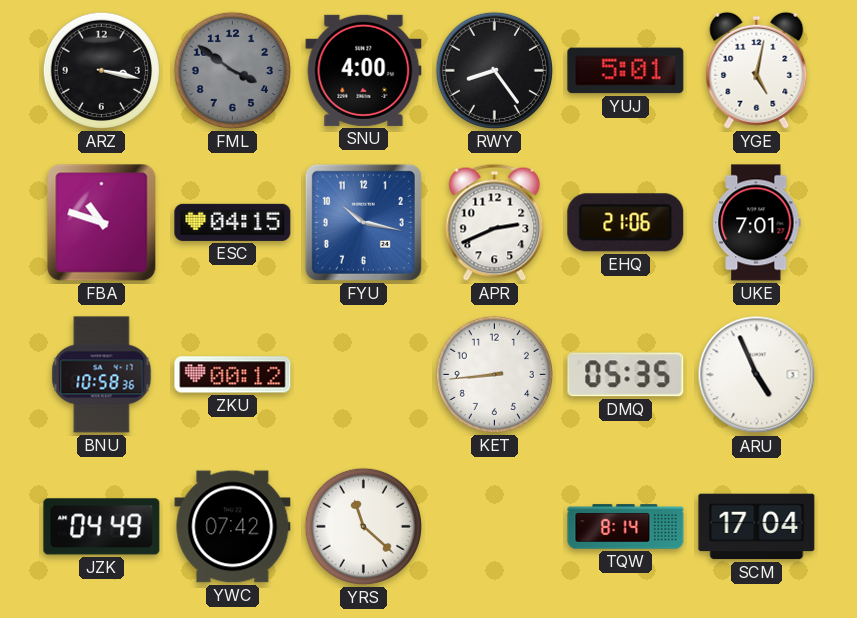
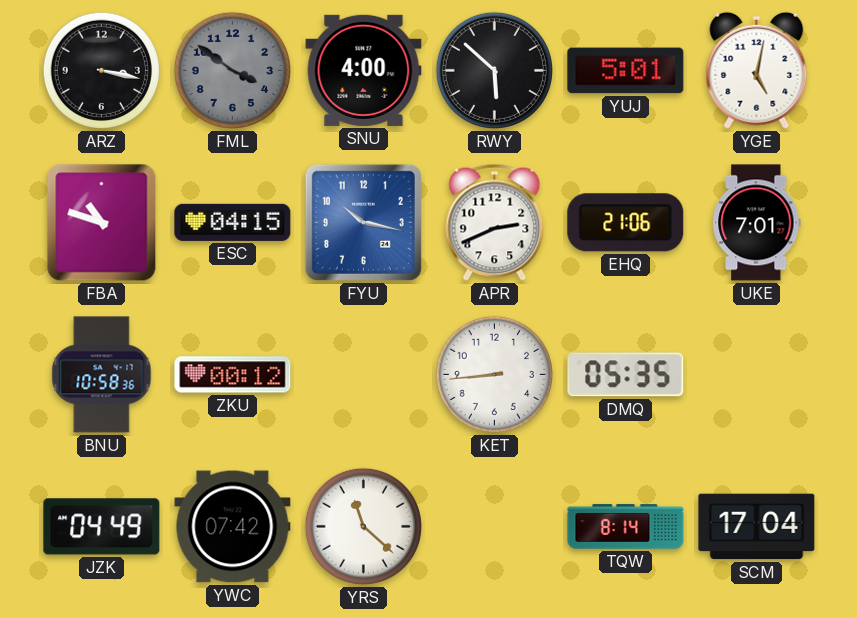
RWY: 8:24 -> 5:52
ARU: 4:56 -> none
